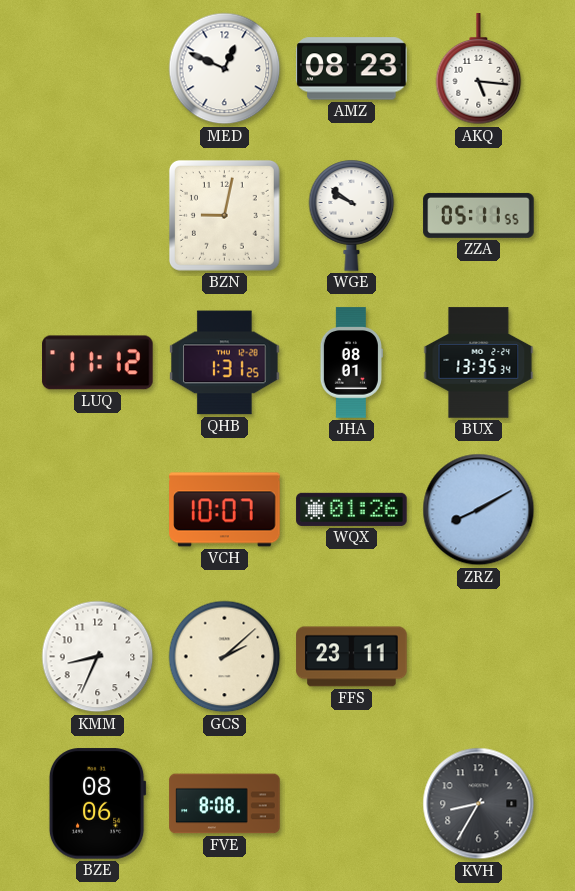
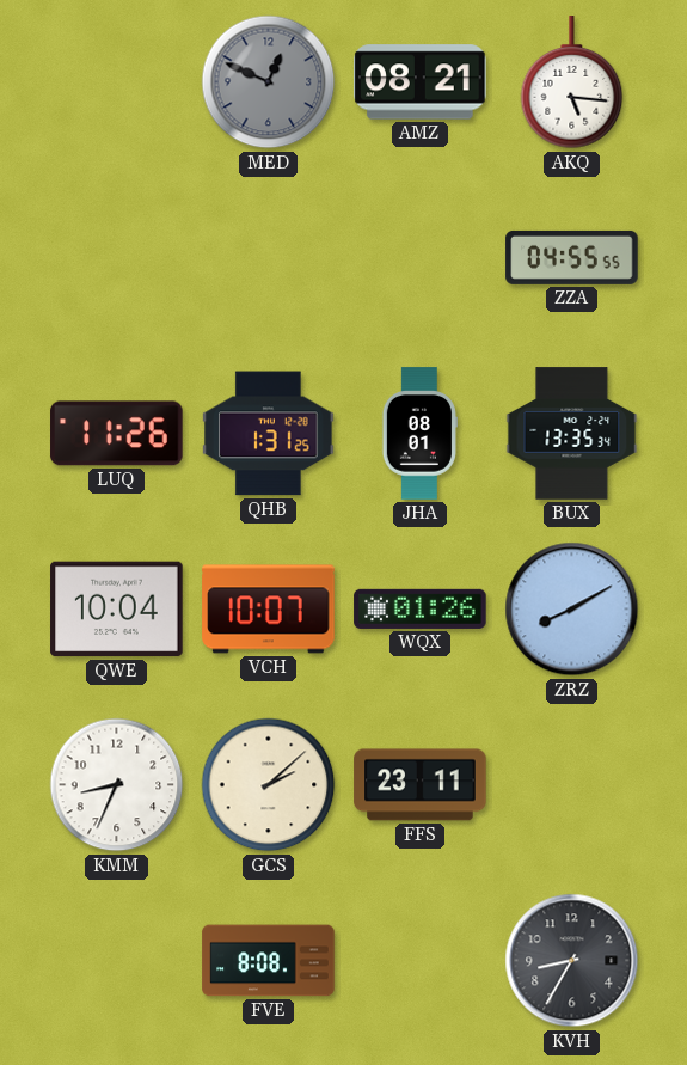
MED dial: white -> grey
AMZ: 08:23 -> 08:21
BZN: 9:02 -> none
WGE: 9:51 -> none
ZZA: 05:11 -> 04:55
LUQ: 11:12 -> 11:26
QWE: none -> 10:04
BZE: 08:06 -> none
